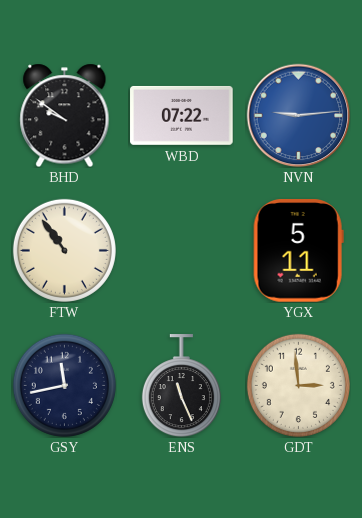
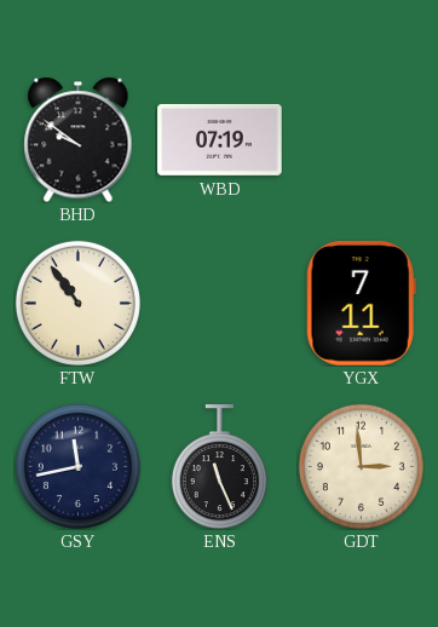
WBD: 07:22 -> 07:19
NVN: 9:14 -> none
YGX: 5:11 -> 7:11
